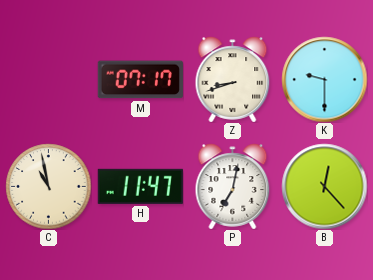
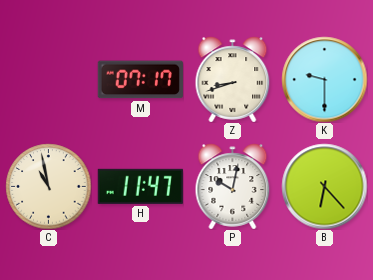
P: 7:02 -> 10:02
B: 12:23 -> 6:23
